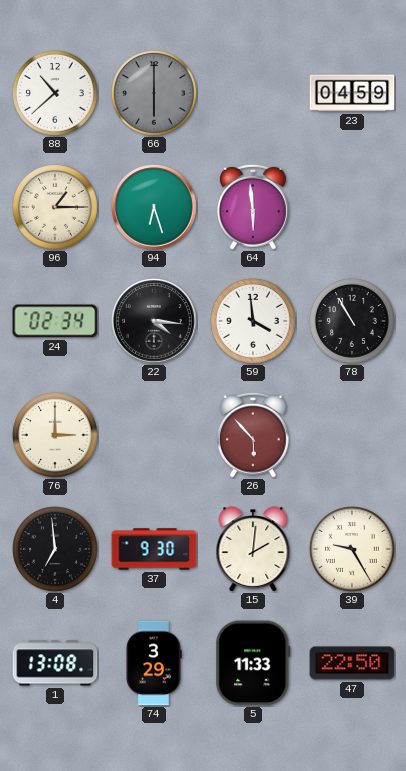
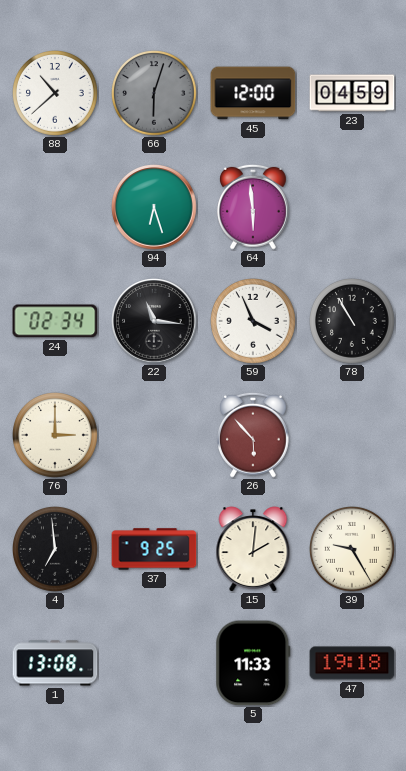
66: 6:00 -> 6:03
45: none -> 12:00
96: 1:15 -> none
22: 4:16 -> 11:16
59: 3:59 -> 3:56
37: 9:30 -> 9:25
74: 3:29 -> none
47: 22:50 -> 19:18
